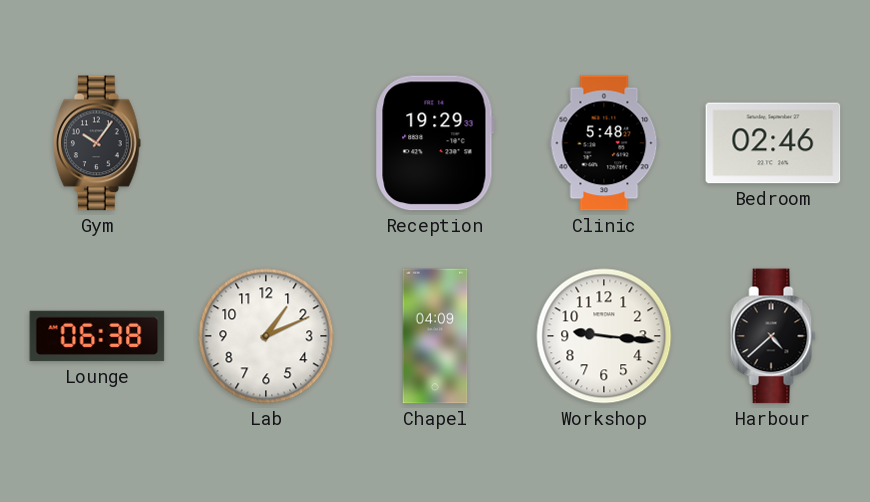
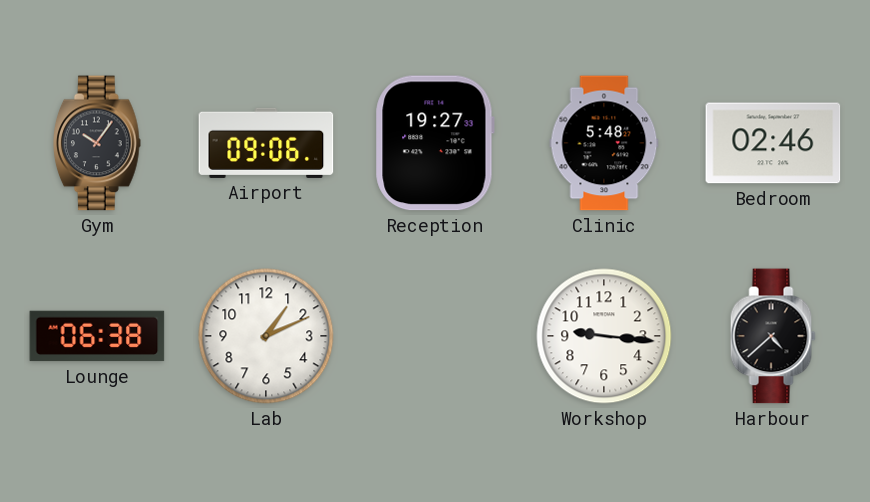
Airport: none -> 09:06
Reception: 19:29 -> 19:27
Chapel: 04:09 -> none
